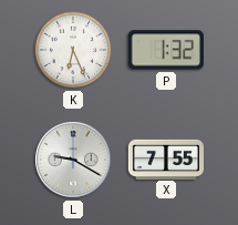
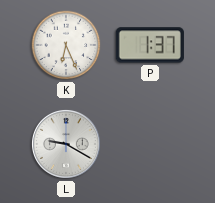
P: 1:32 -> 1:37
X: 7:55 -> none
